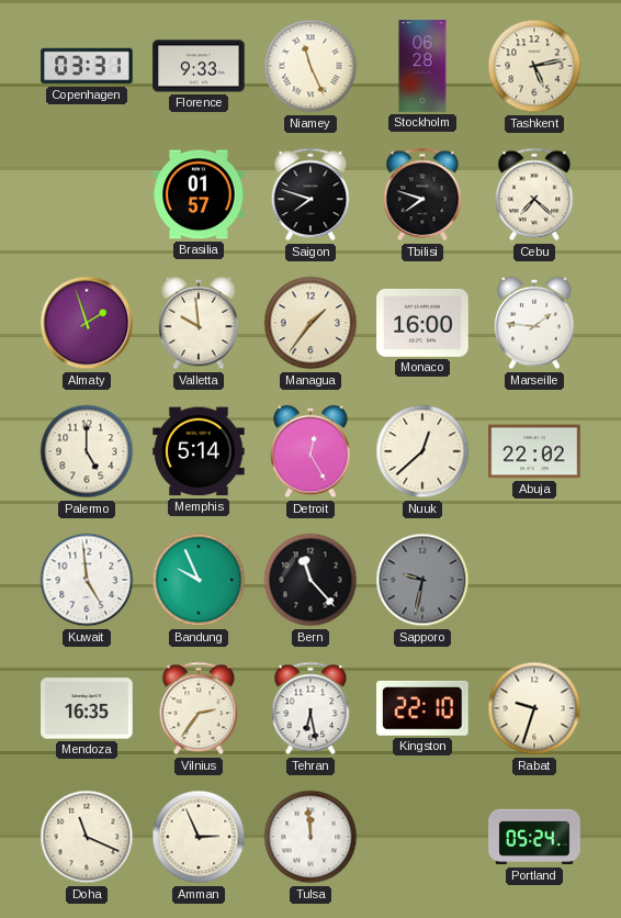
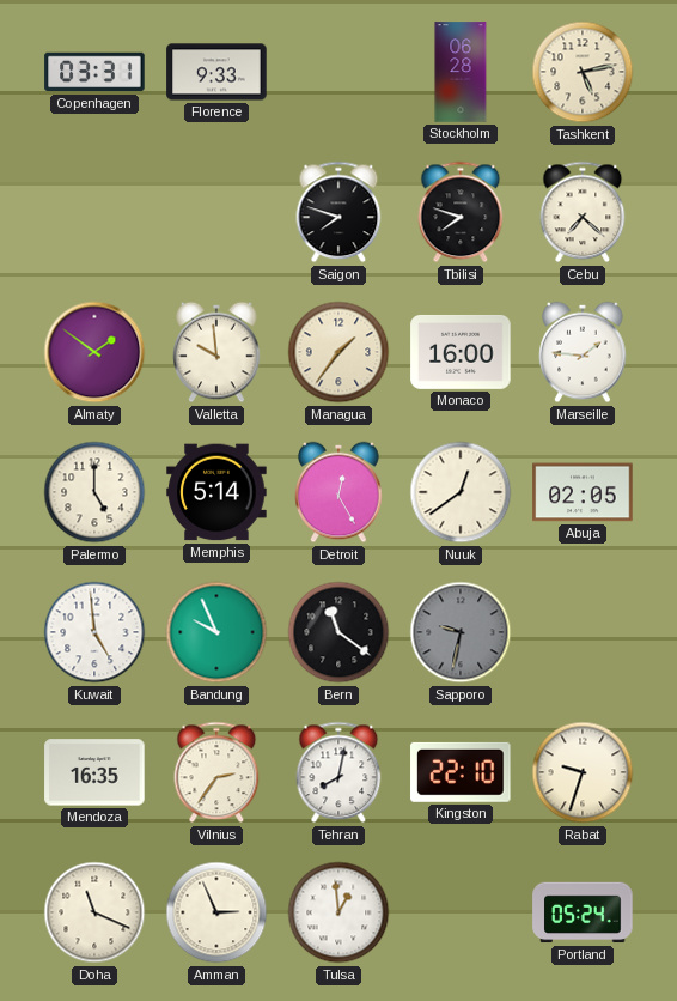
Niamey: 11:26 -> none
Brasilia: 01:57 -> none
Almaty: 1:57 -> 1:51
Nuuk: 12:38 -> 12:39
Abuja: 22:02 -> 02:05
Bern: 11:23 -> 11:21
Tehran: 6:28 -> 8:02
Tulsa: 11:59 -> 12:59
